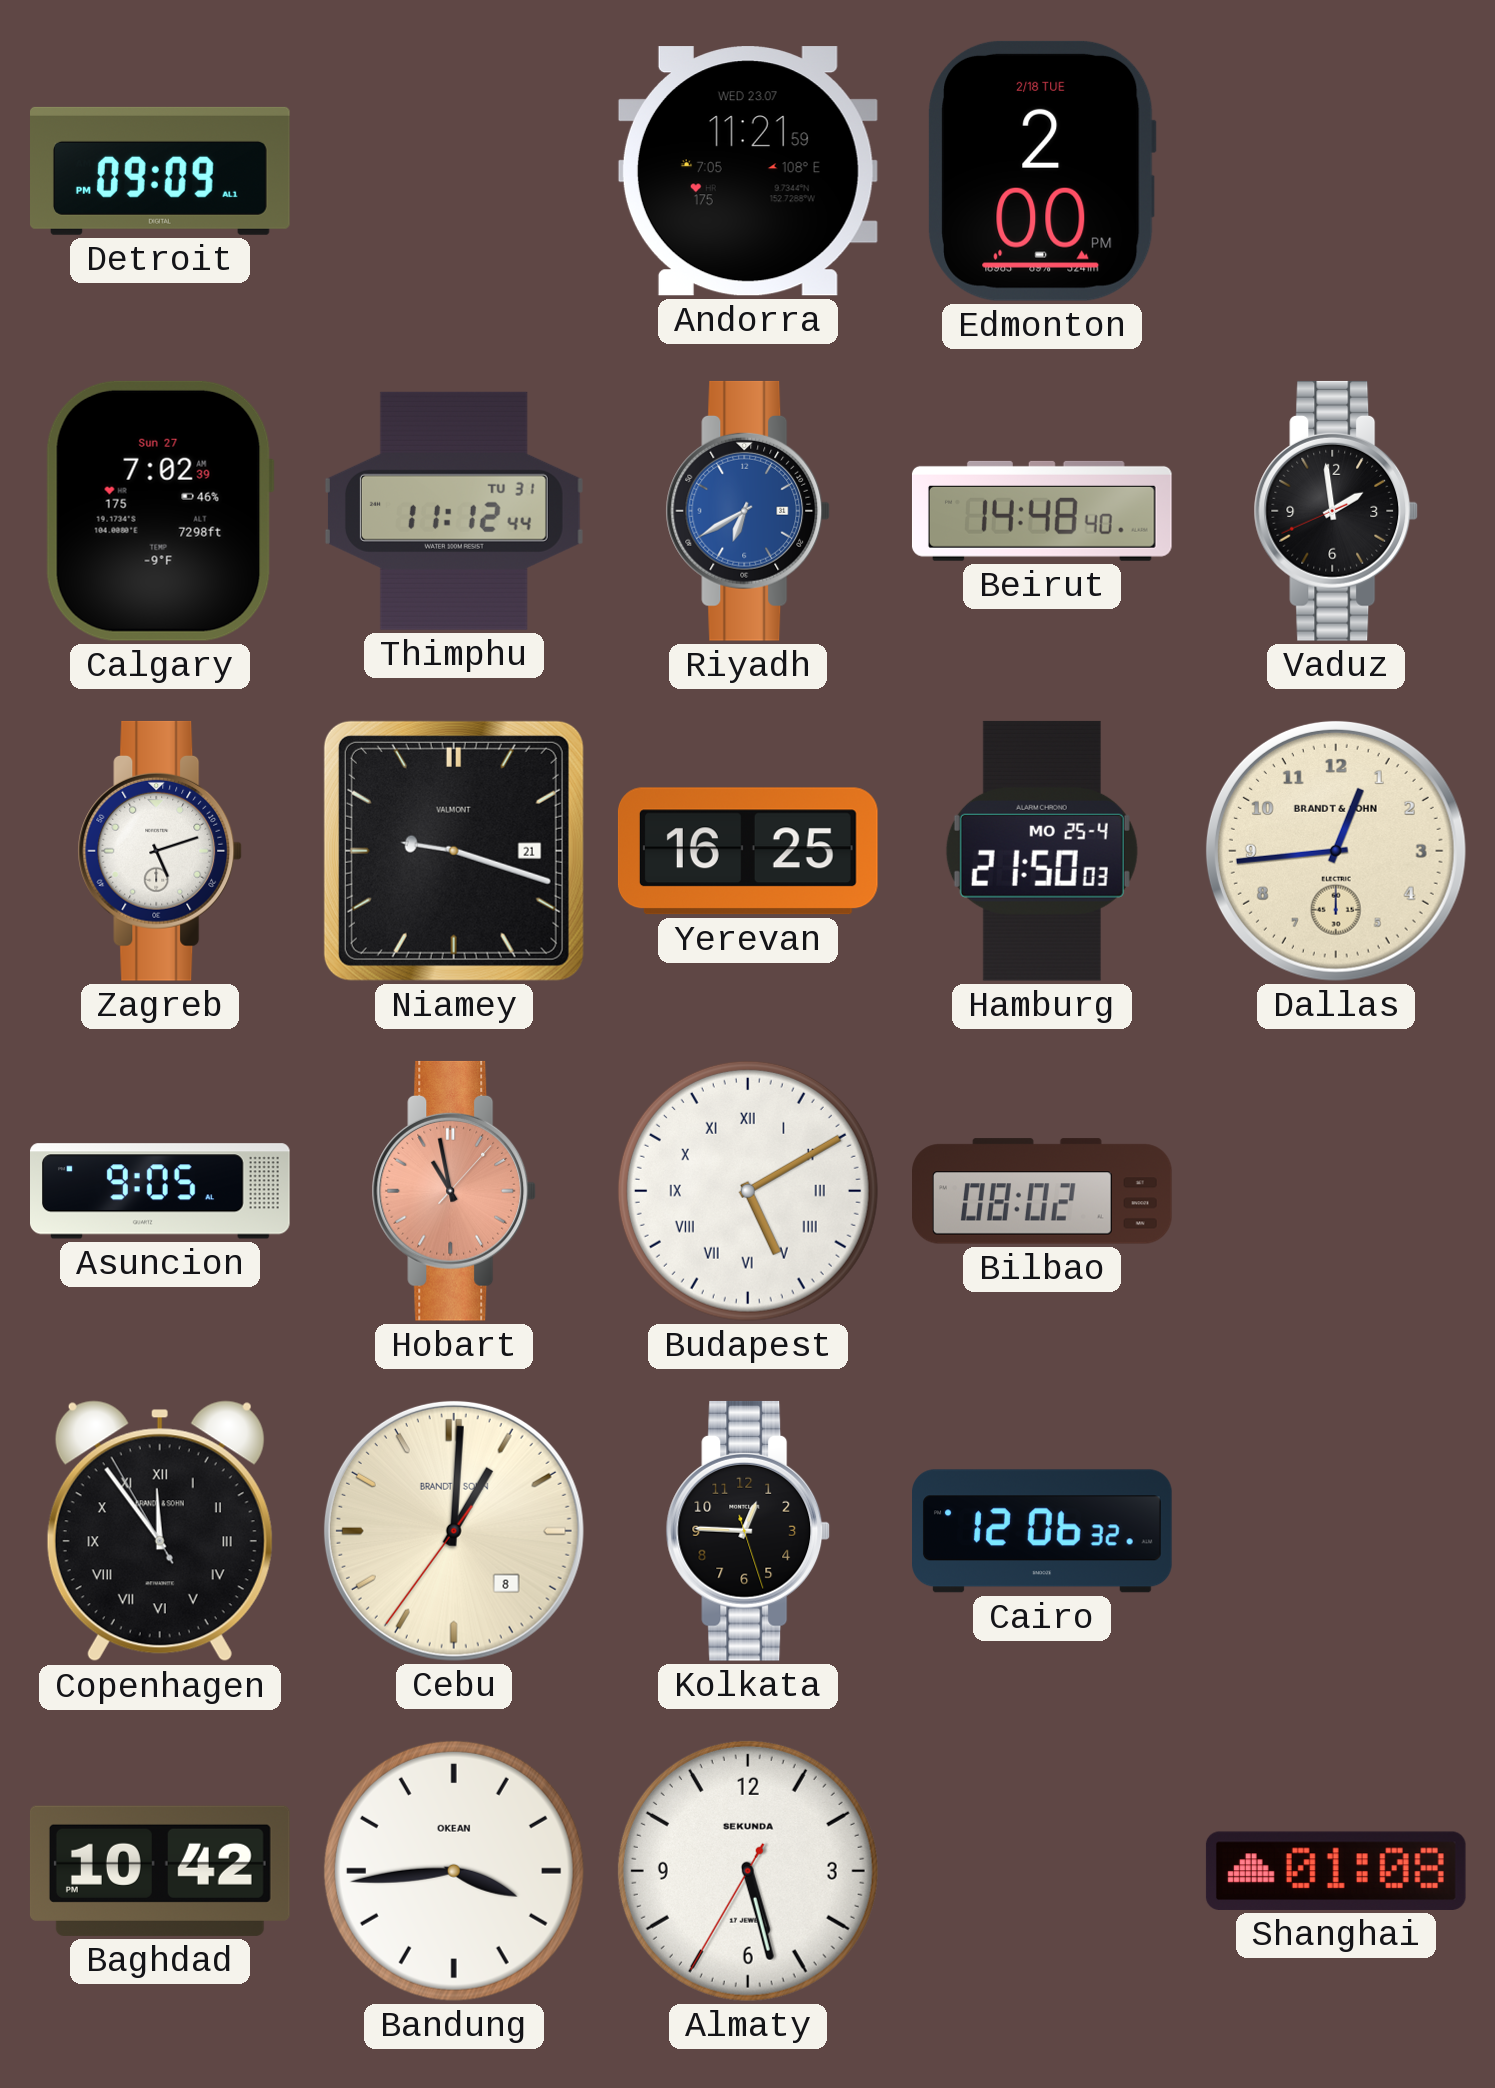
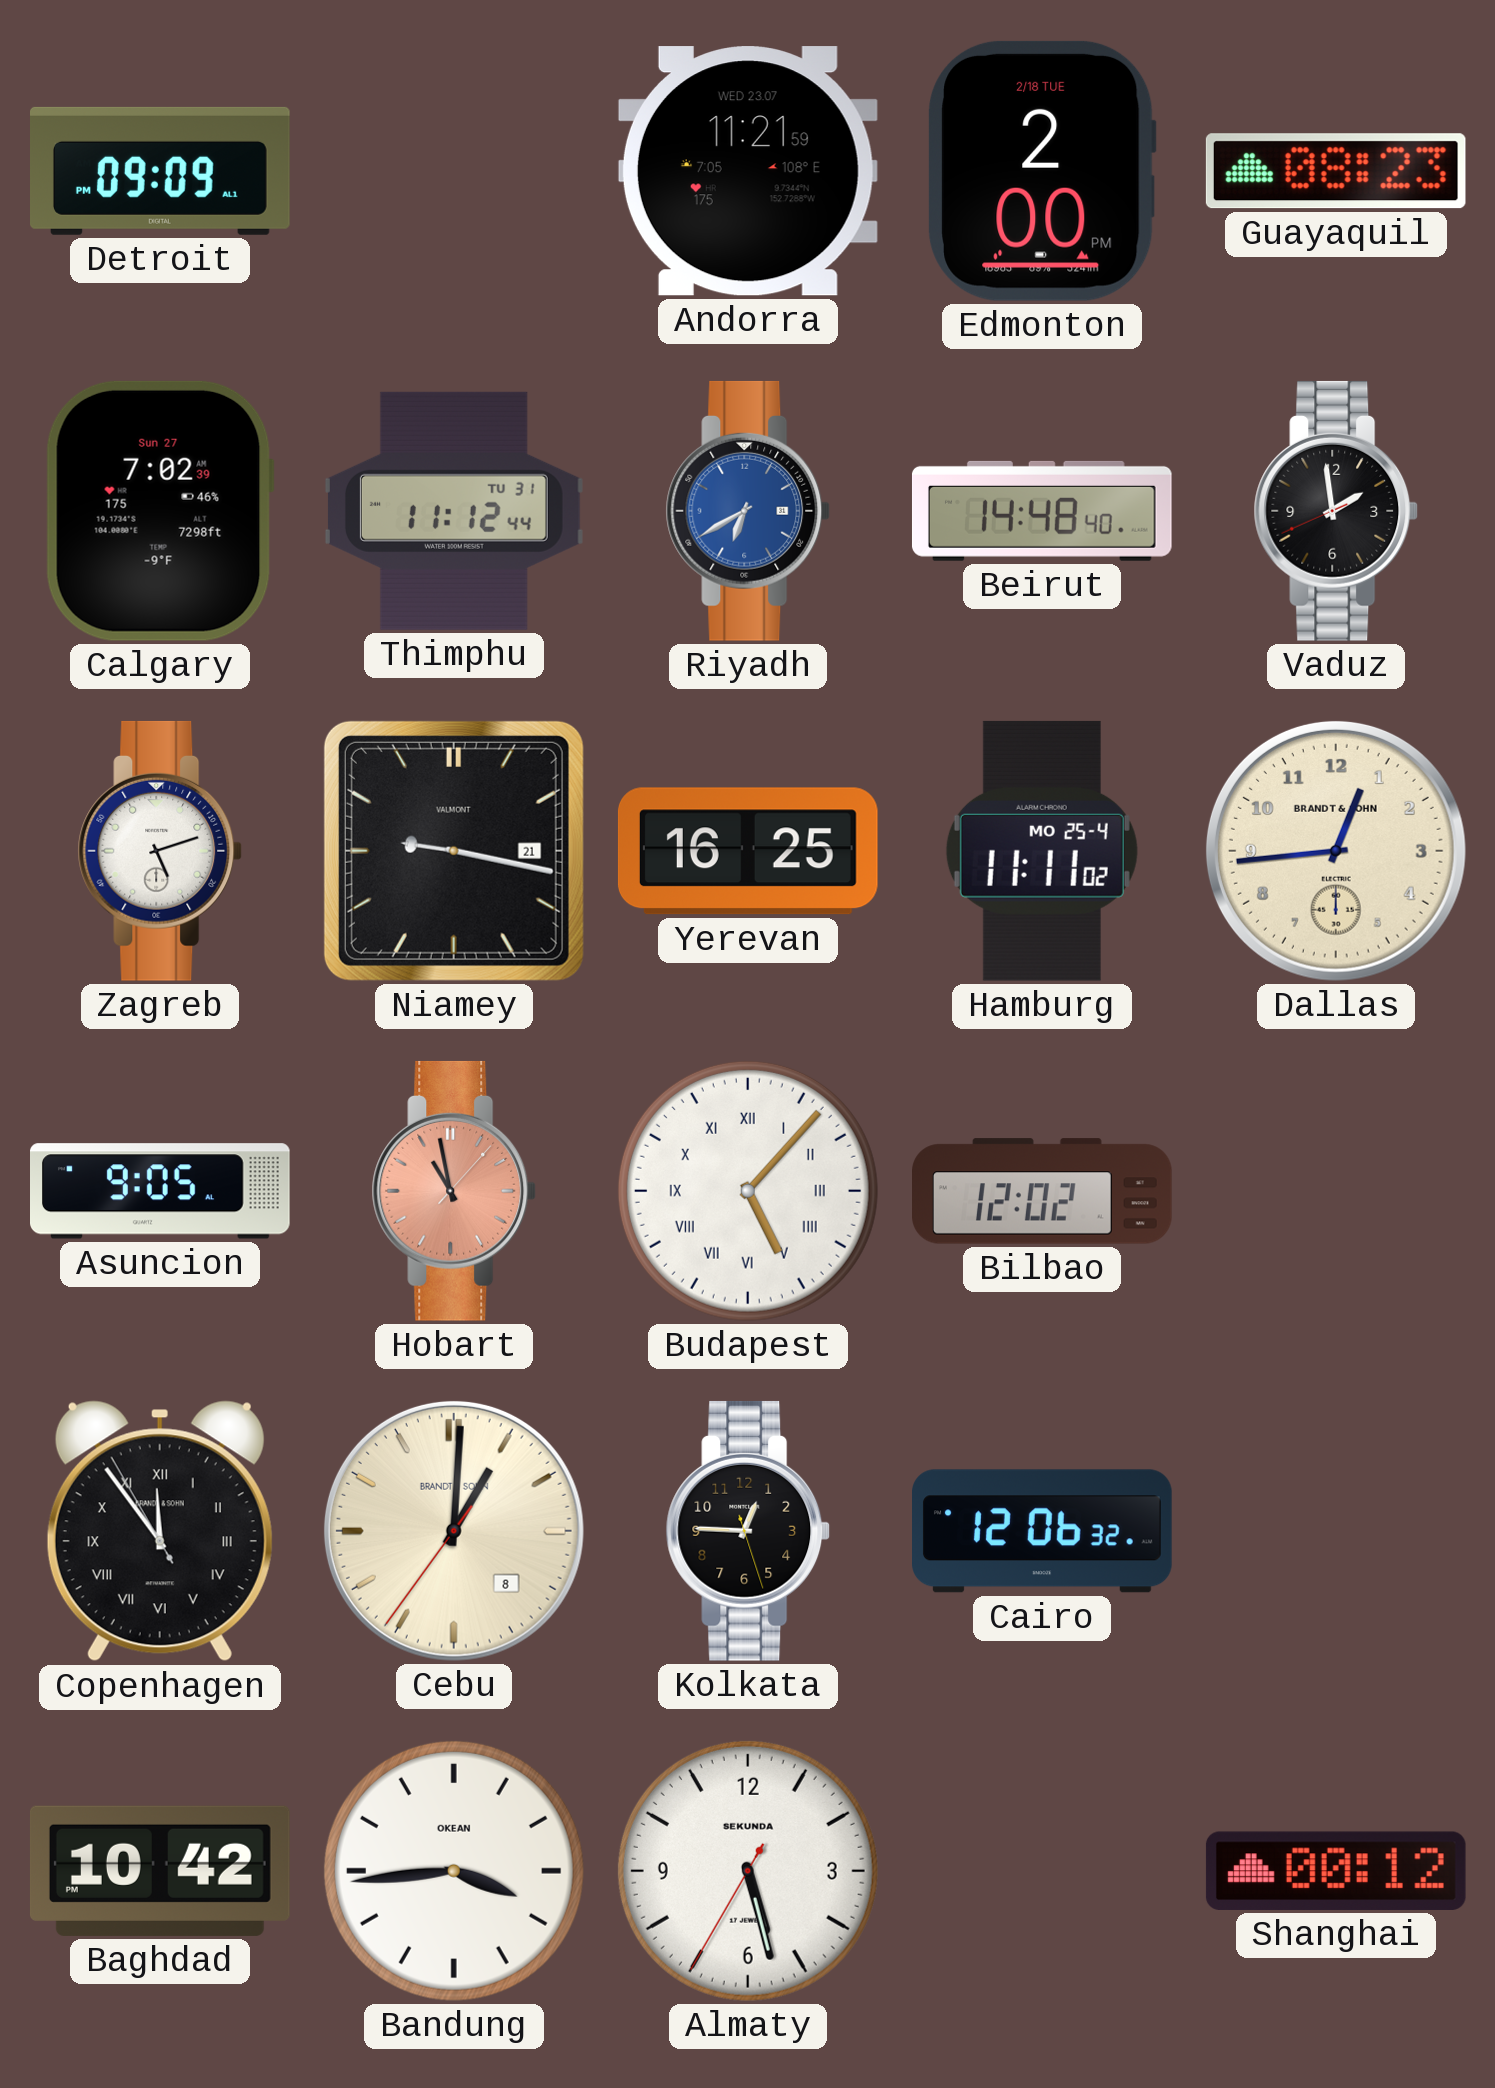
Guayaquil: none -> 08:23
Niamey: 9:18 -> 9:17
Hamburg: 21:50 -> 11:11
Budapest: 5:10 -> 5:07
Bilbao: 08:02 -> 12:02
Shanghai: 01:08 -> 00:12
